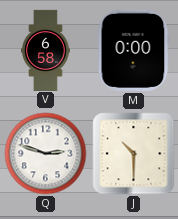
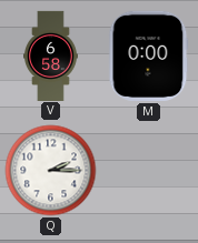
Q: 2:48 -> 2:15
J: 10:30 -> none
